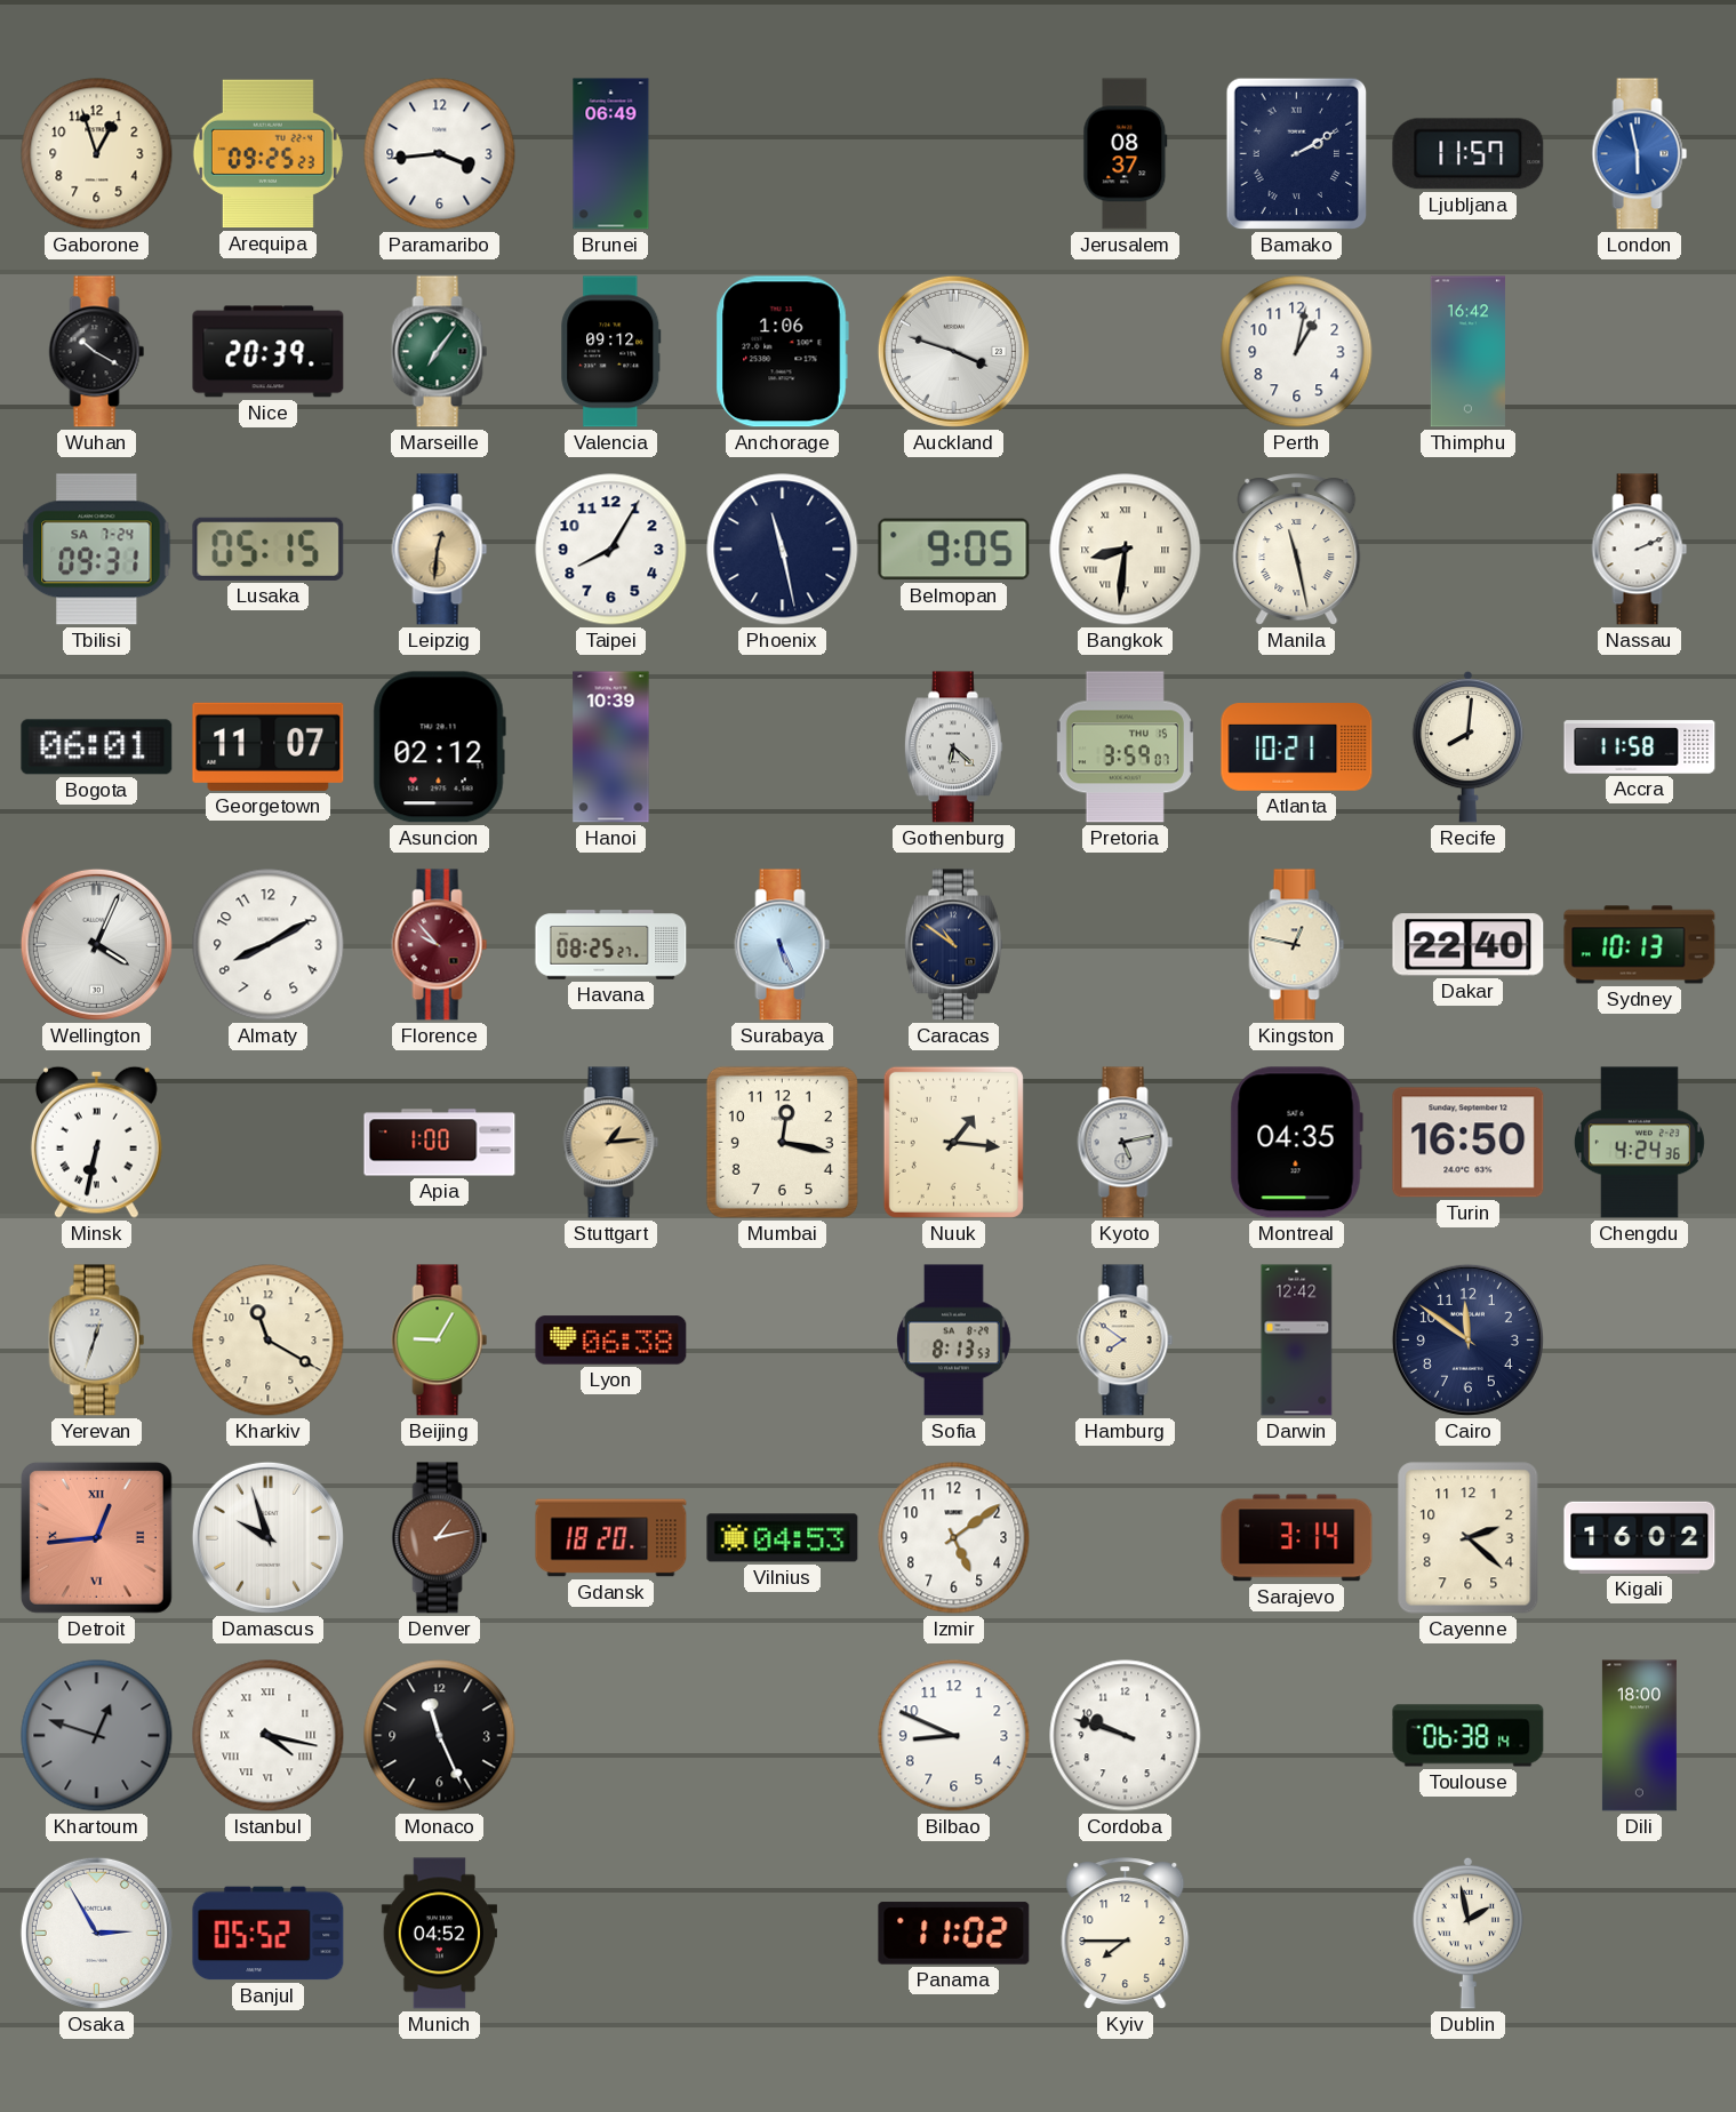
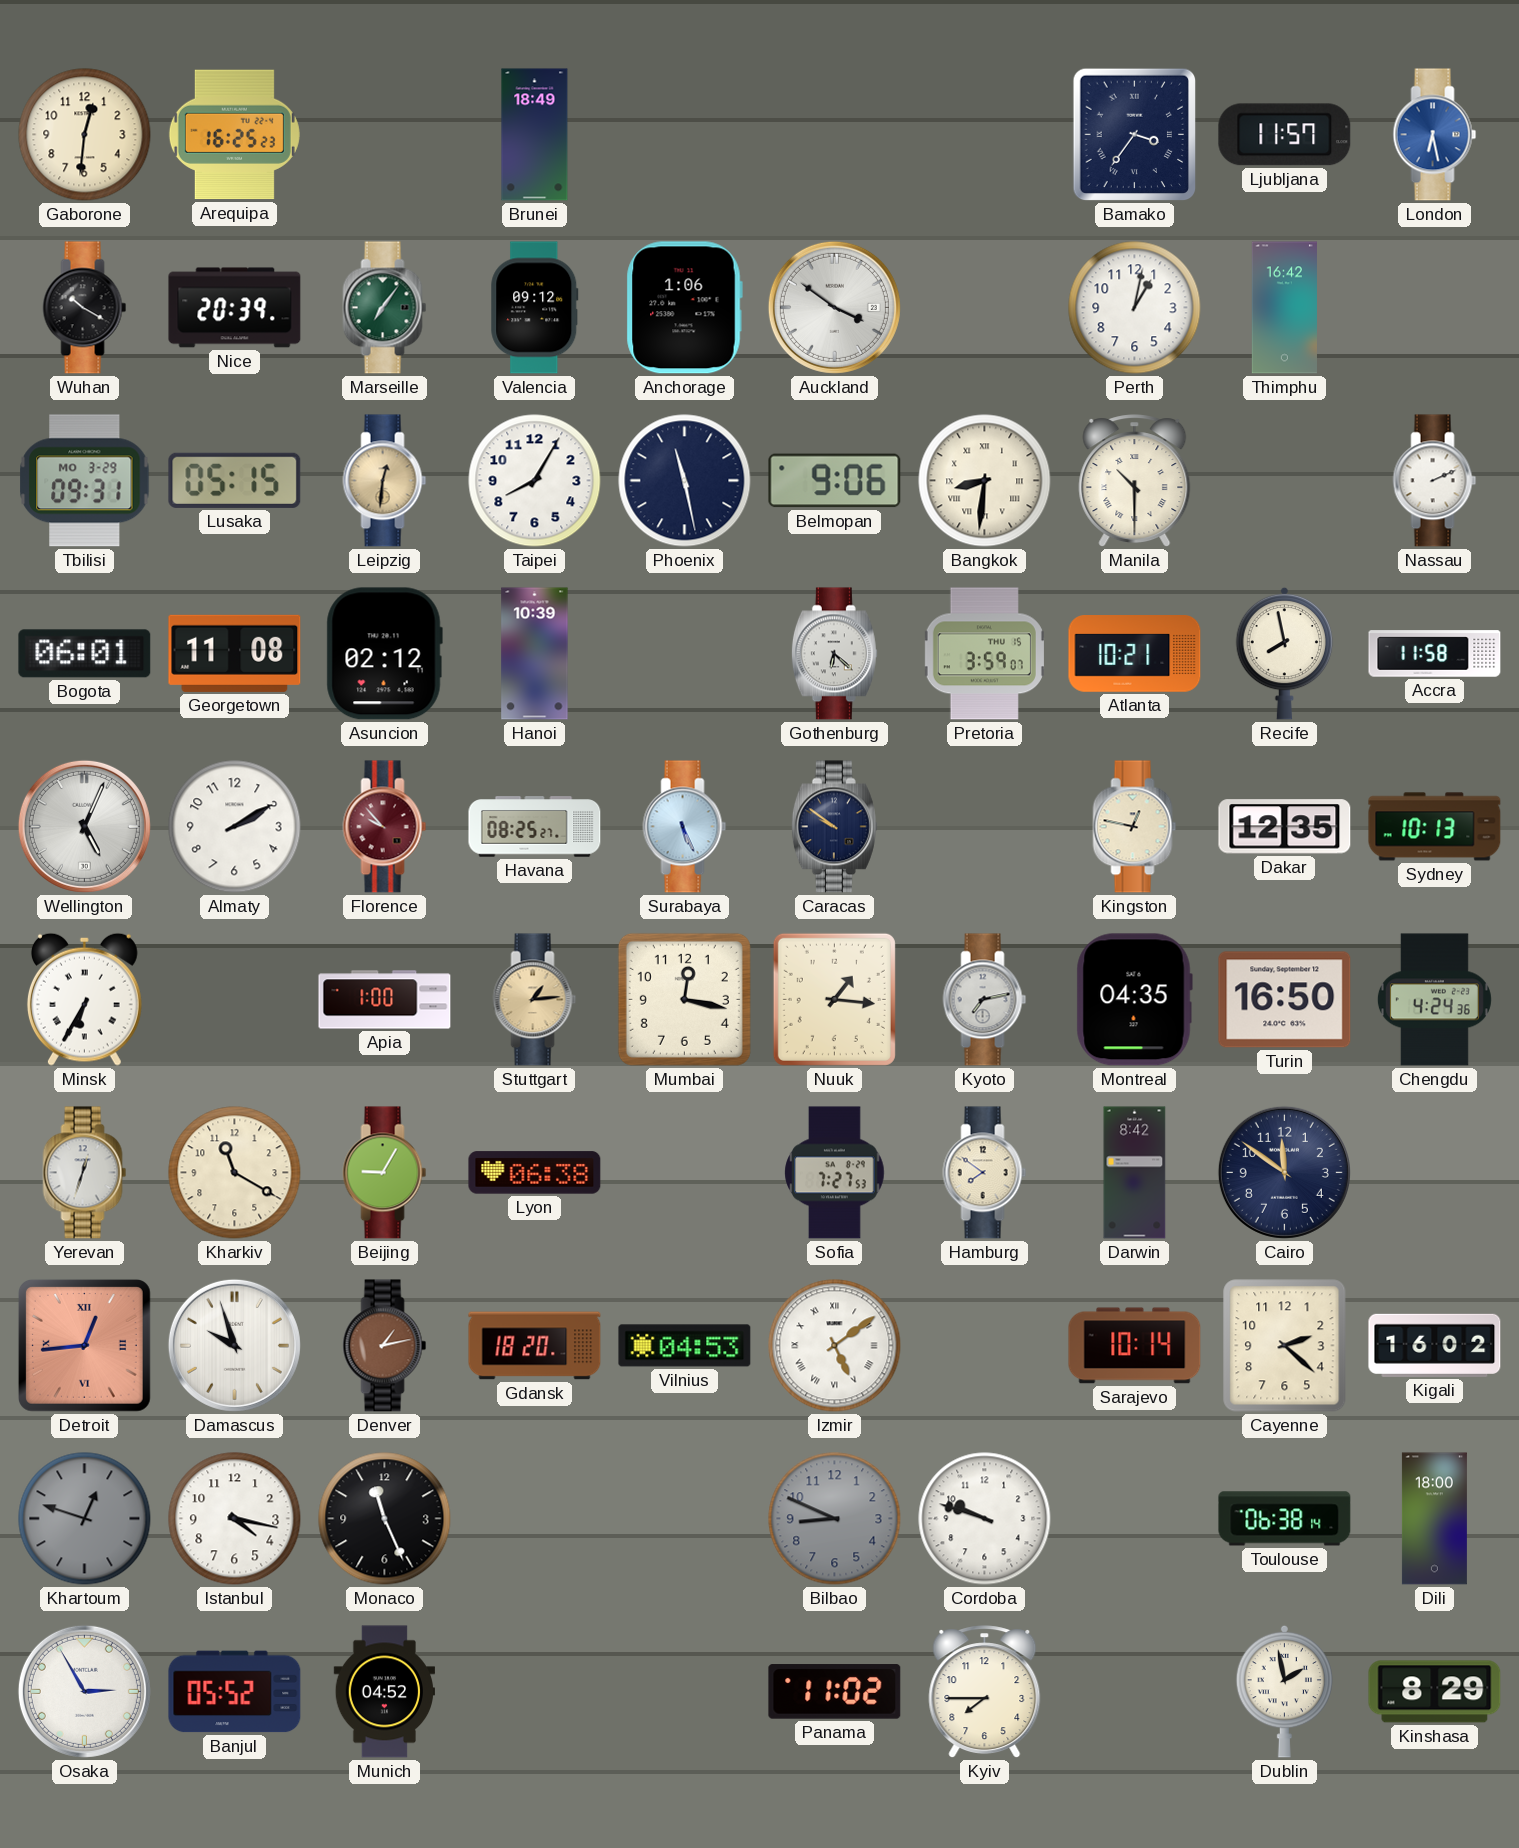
Gaborone: 12:57 -> 12:31
Arequipa: 09:25 -> 16:25
Paramaribo: 3:44 -> none
Brunei: 06:49 -> 18:49
Jerusalem: 08:37 -> none
Bamako: 2:10 -> 3:36
London: 5:58 -> 6:28
Auckland: 3:48 -> 3:51
Tbilisi date: SA 7-24 -> MO 3-29
Belmopan: 9:05 -> 9:06
Manila: 11:28 -> 10:30
Georgetown: 11:07 -> 11:08
Recife: 8:01 -> 7:58
Wellington: 4:04 -> 5:04
Almaty: 8:10 -> 2:10
Caracas: 10:51 -> 9:51
Dakar: 22:40 -> 12:35
Minsk: 6:32 -> 6:35
Kyoto: 5:13 -> 7:13
Sofia: 8:13 -> 7:27
Darwin: 12:42 -> 8:42
Izmir numerals: Arabic -> Roman
Sarajevo: 3:14 -> 10:14
Istanbul numerals: Roman -> Arabic
Bilbao dial: white -> grey
Kinshasa: none -> 8:29
